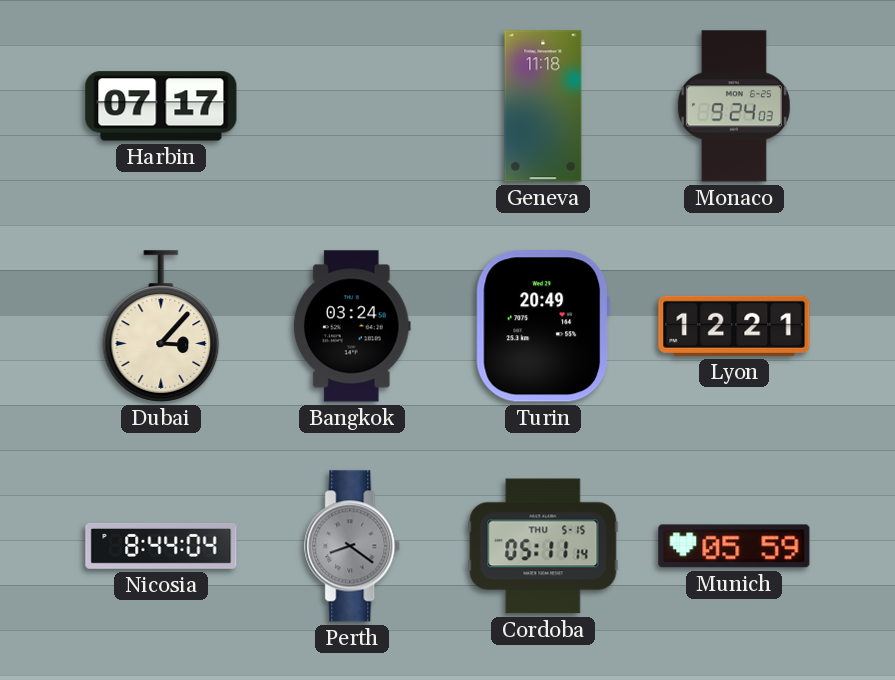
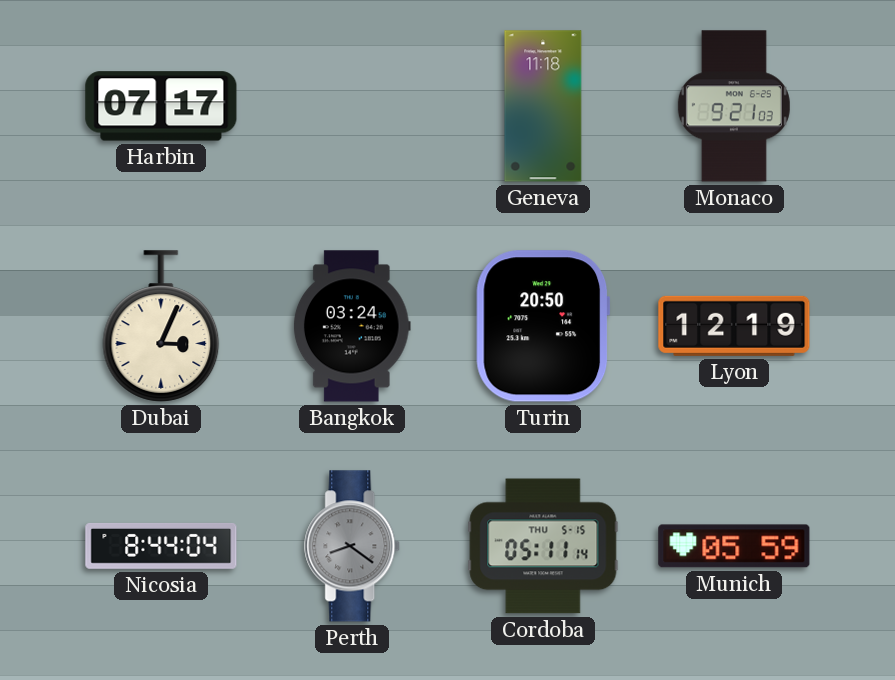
Monaco: 9:24 -> 9:21
Dubai: 3:07 -> 3:04
Turin: 20:49 -> 20:50
Lyon: 12:21 -> 12:19
